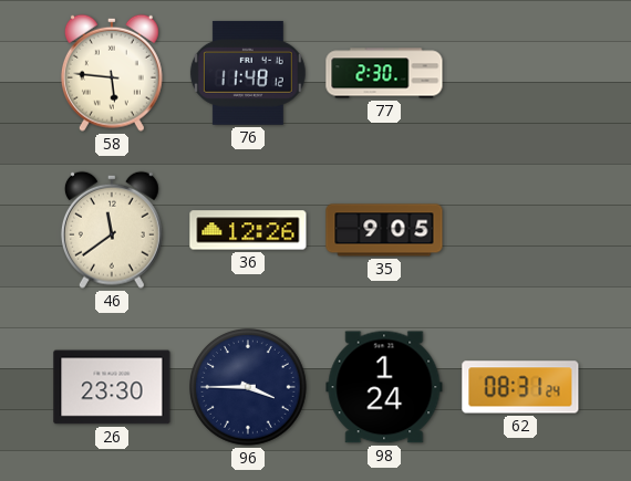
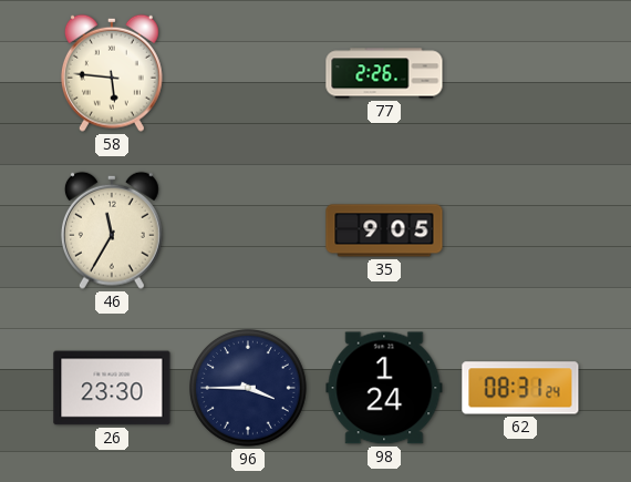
76: 11:48 -> none
77: 2:30 -> 2:26
46: 11:39 -> 11:35
36: 12:26 -> none
